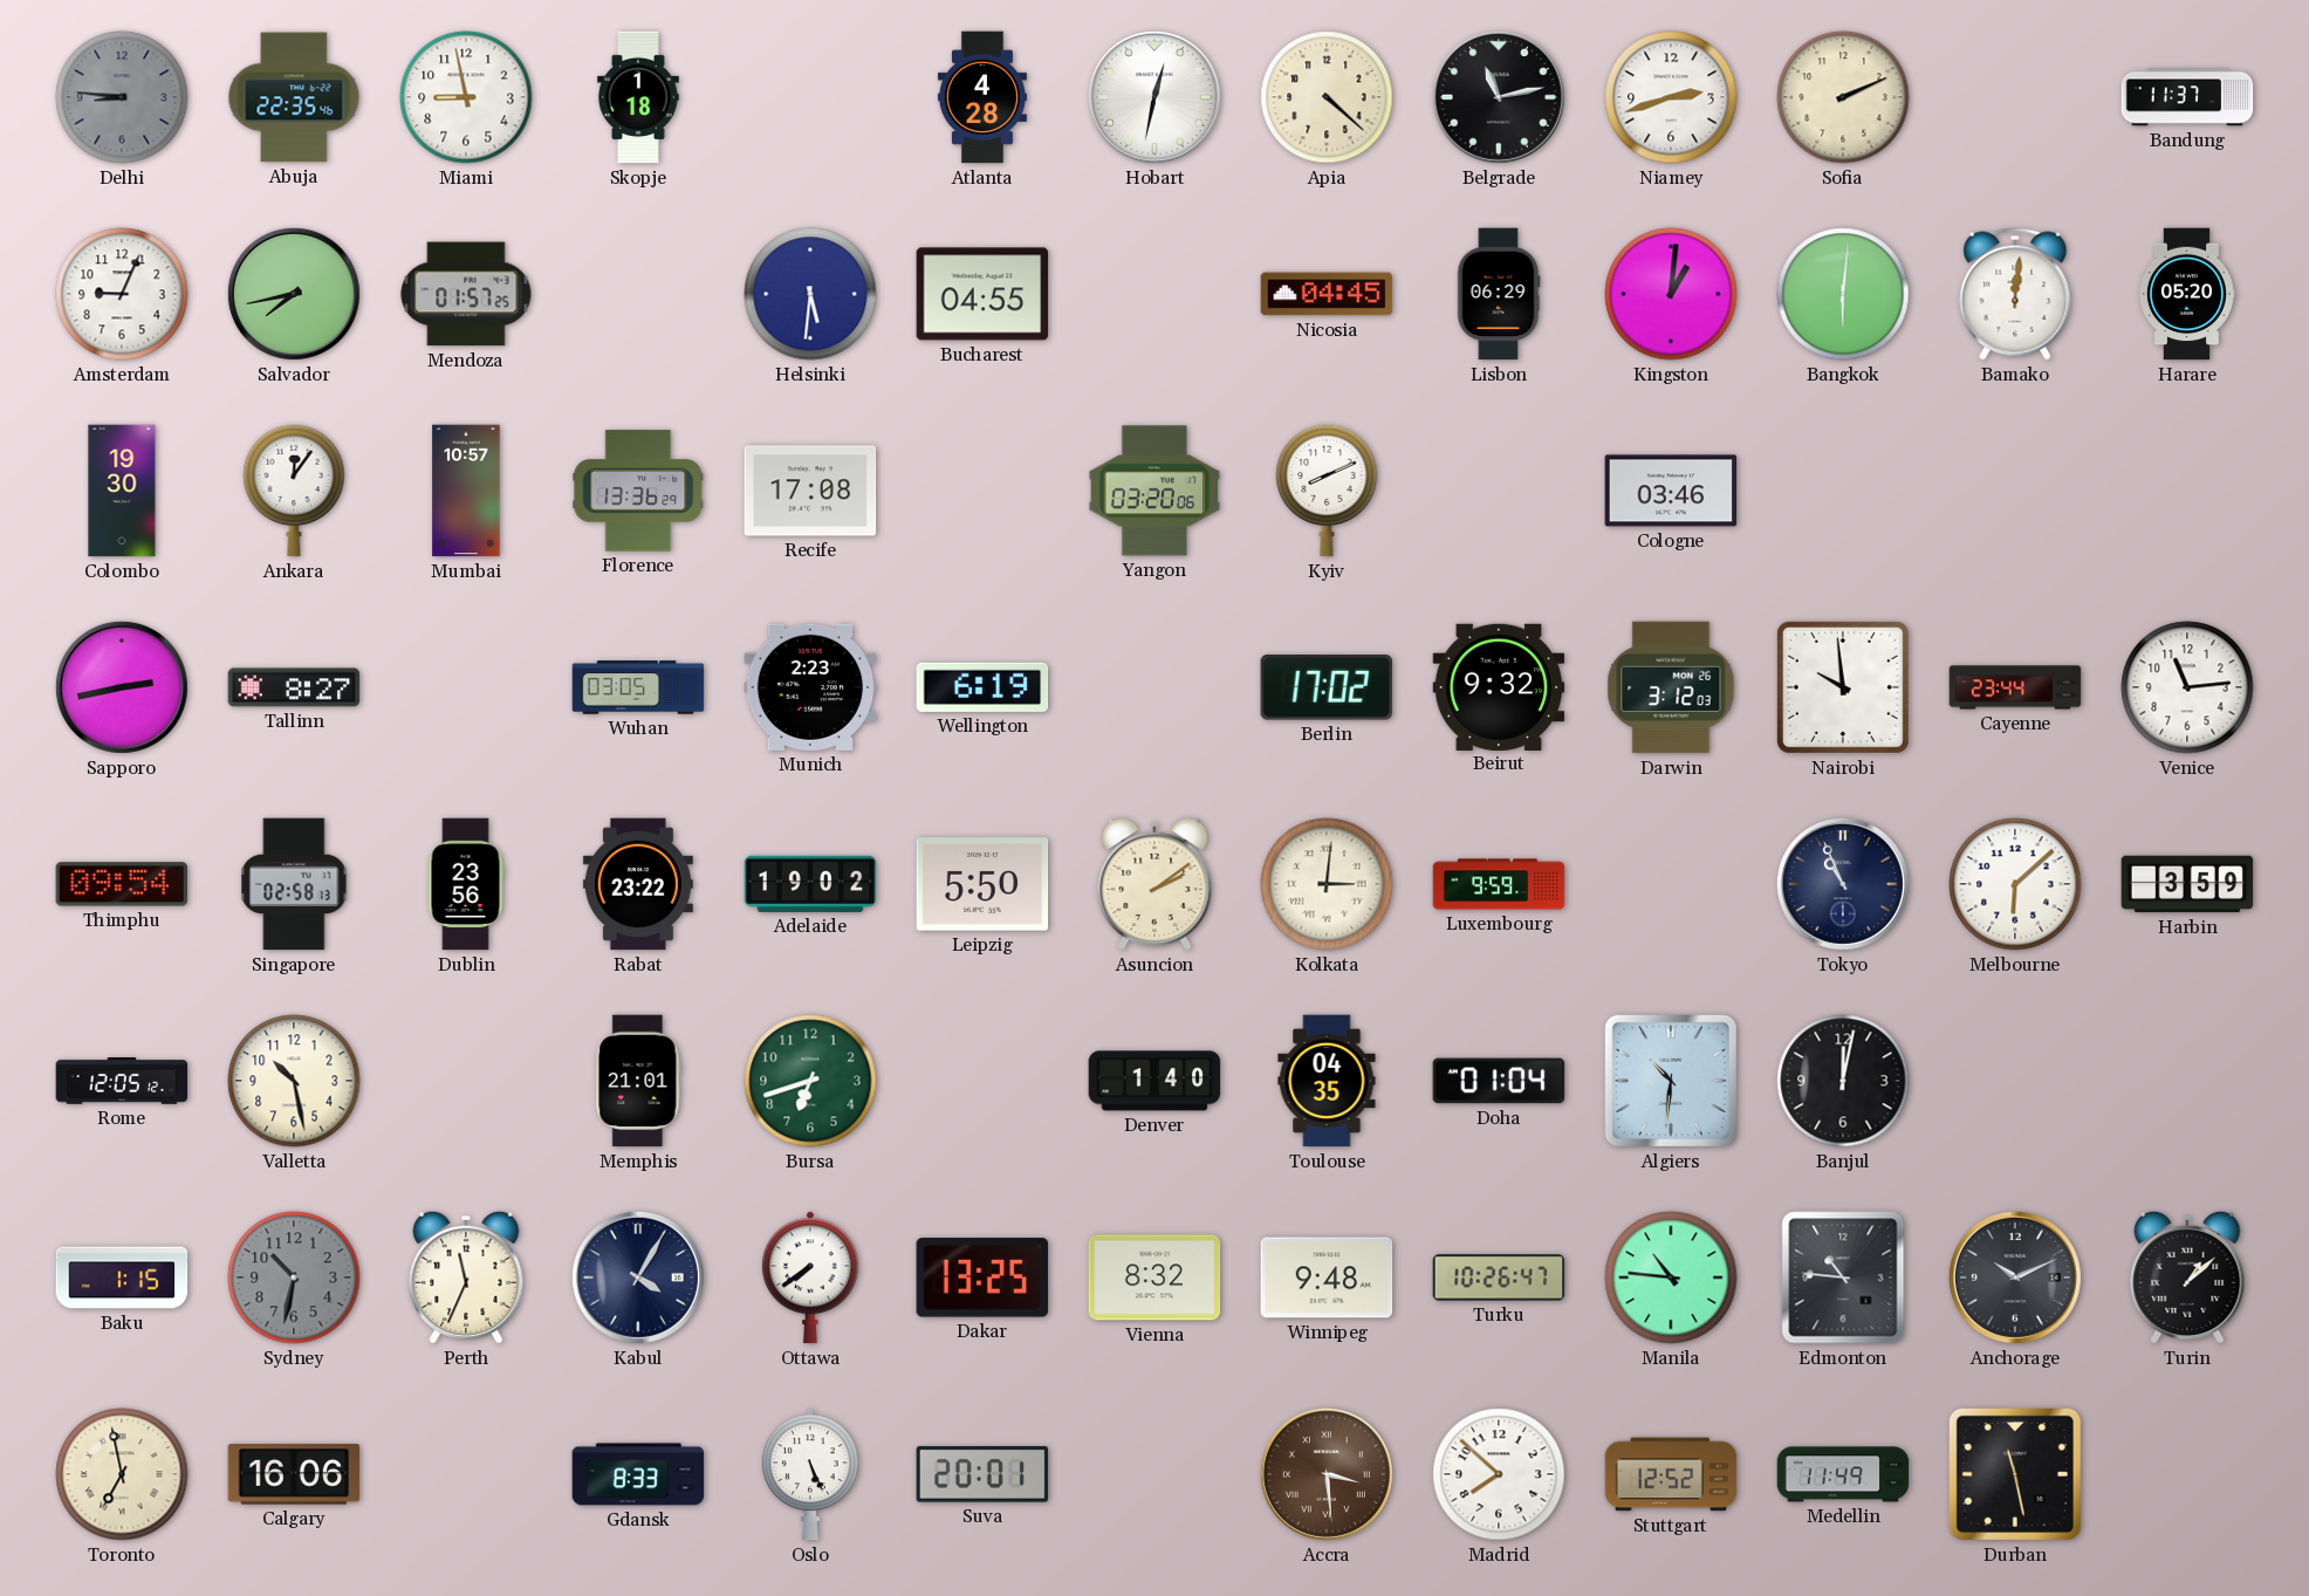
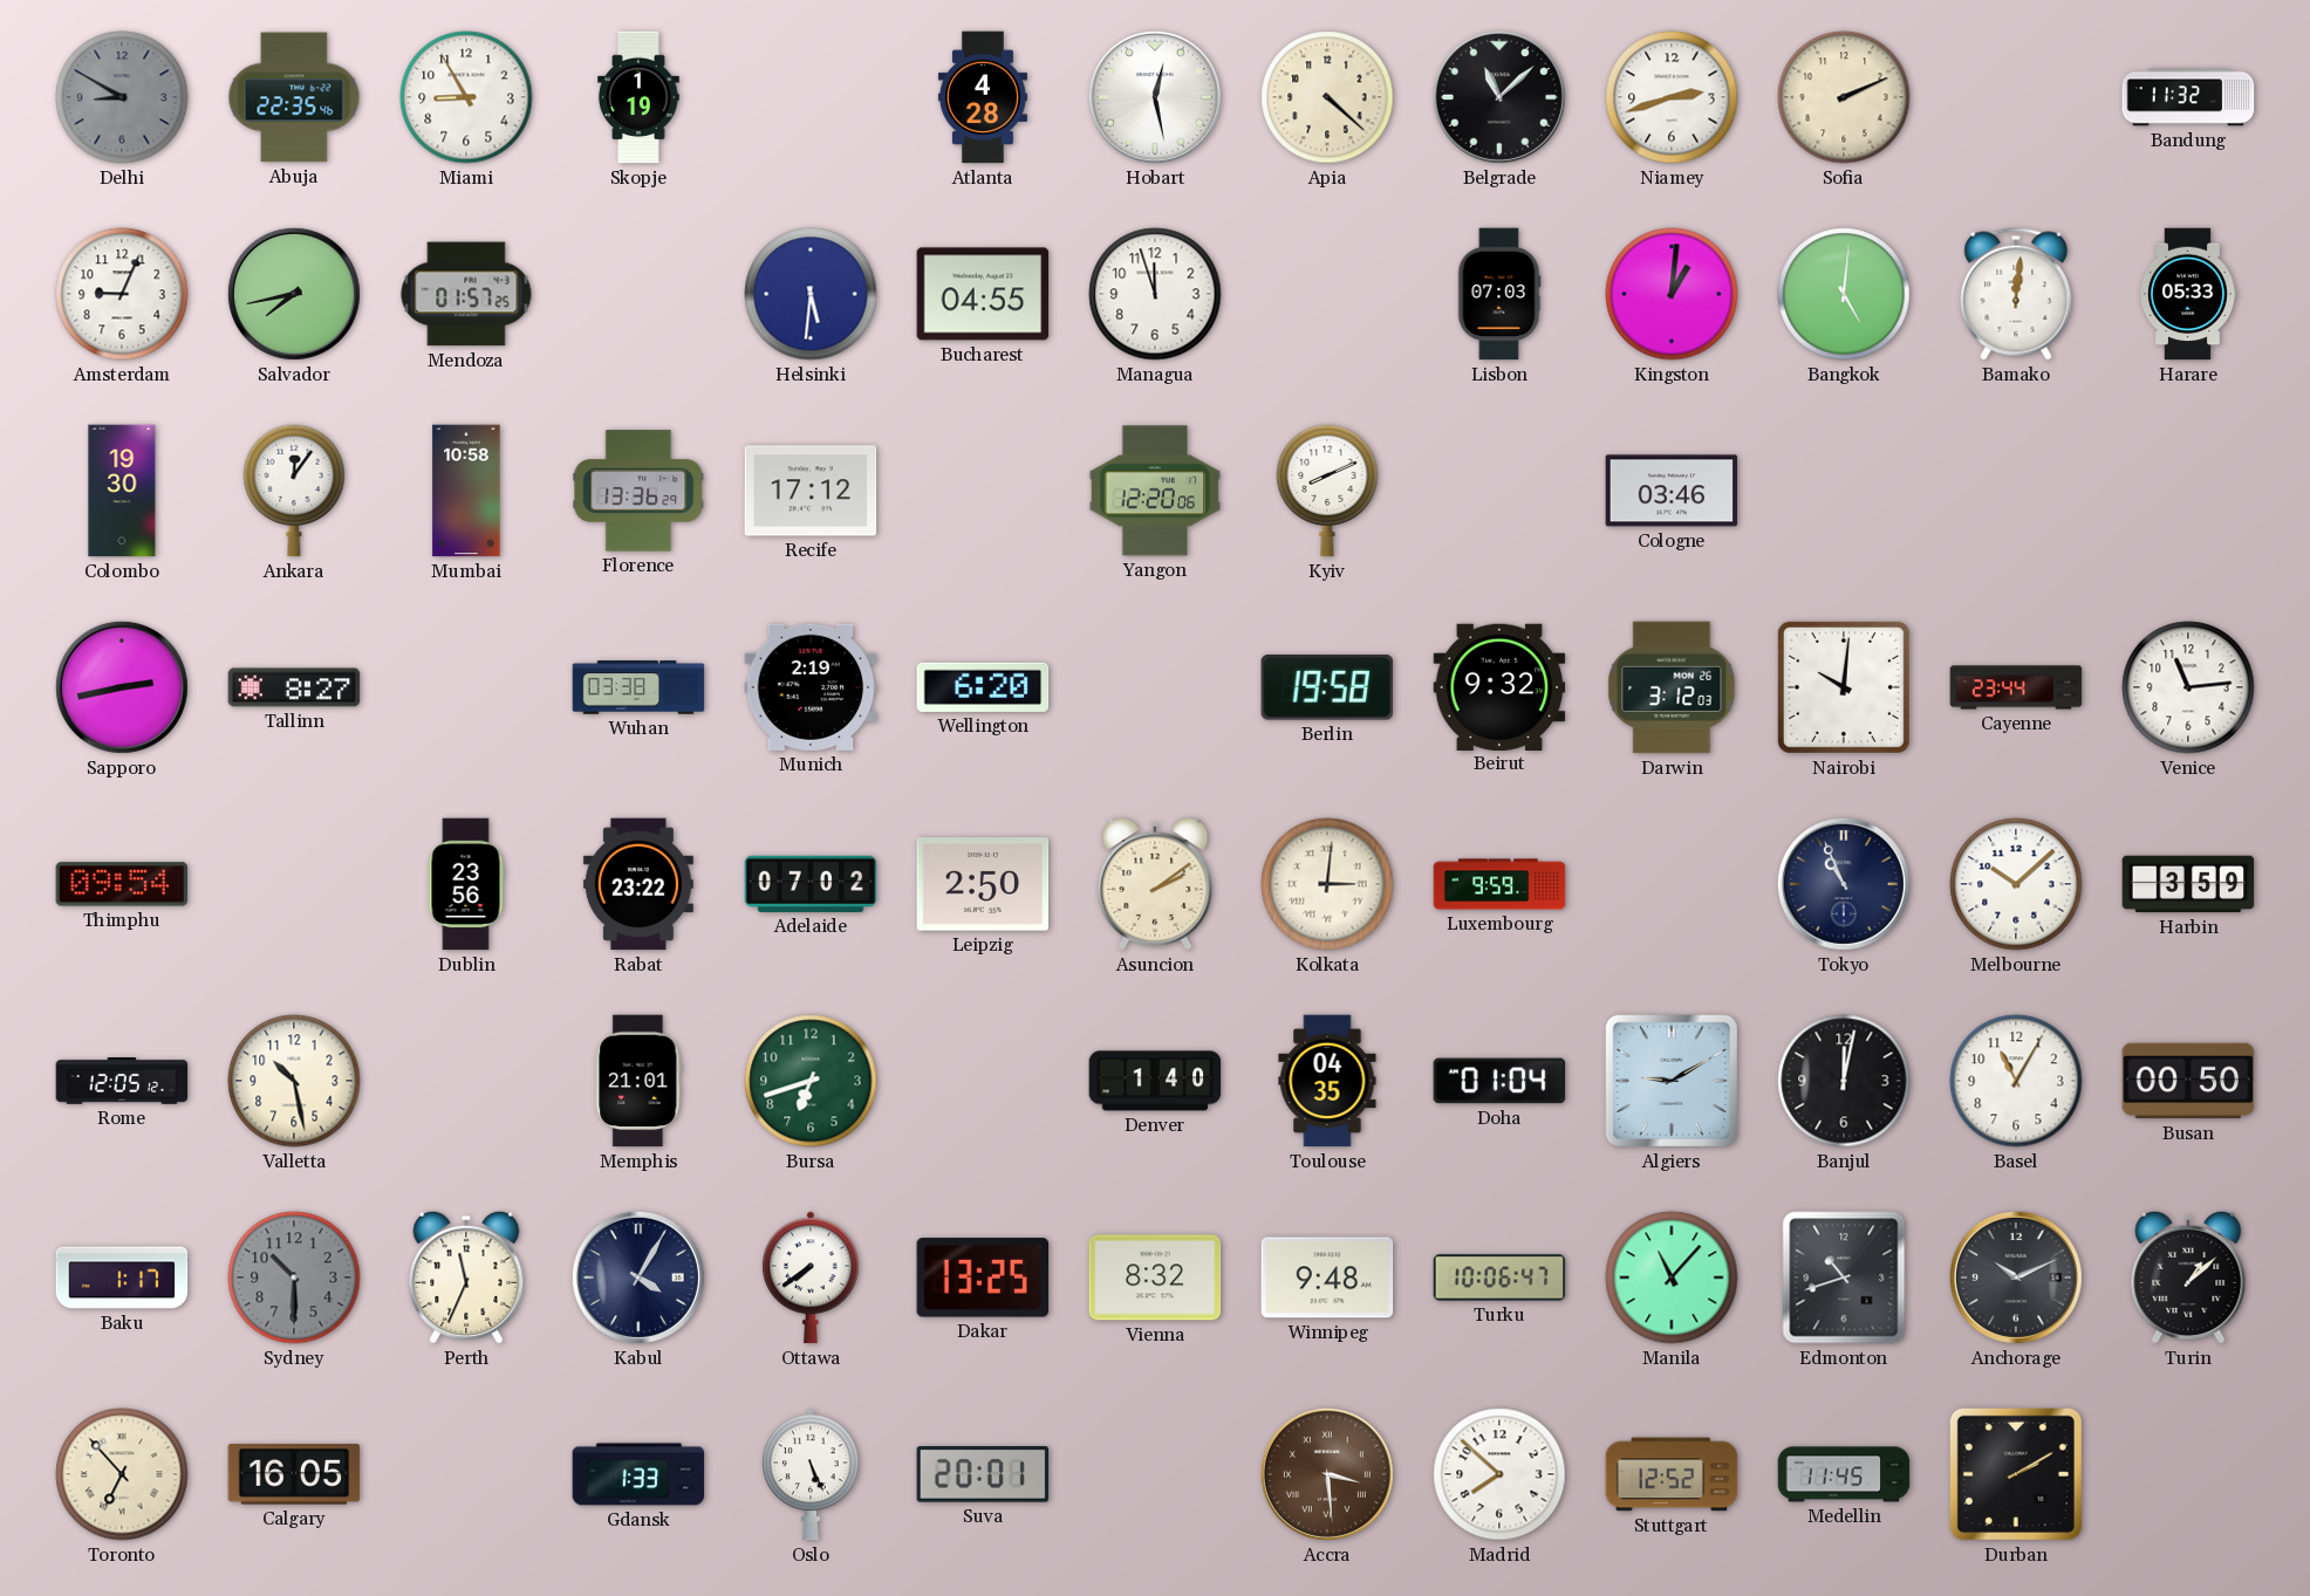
Delhi: 8:46 -> 8:50
Miami: 8:58 -> 8:55
Skopje: 1:18 -> 1:19
Hobart: 12:32 -> 12:28
Belgrade: 11:13 -> 11:08
Bandung: 11:37 -> 11:32
Managua: none -> 11:57
Nicosia: 04:45 -> none
Lisbon: 06:29 -> 07:03
Bangkok: 6:01 -> 5:01
Harare: 05:20 -> 05:33
Mumbai: 10:57 -> 10:58
Recife: 17:08 -> 17:12
Yangon: 03:20 -> 12:20
Wuhan: 03:05 -> 03:38
Munich: 2:23 -> 2:19
Wellington: 6:19 -> 6:20
Berlin: 17:02 -> 19:58
Nairobi: 9:59 -> 10:01
Singapore: 02:58 -> none
Adelaide: 19:02 -> 07:02
Leipzig: 5:50 -> 2:50
Melbourne: 6:08 -> 10:08
Algiers: 10:31 -> 9:10
Basel: none -> 11:05
Busan: none -> 00:50
Baku: 1:15 -> 1:17
Sydney: 10:32 -> 10:30
Turku: 10:26 -> 10:06
Manila: 10:46 -> 11:07
Edmonton: 10:46 -> 10:42
Toronto: 6:58 -> 6:53
Calgary: 16:06 -> 16:05
Gdansk: 8:33 -> 1:33
Medellin: 11:49 -> 11:45
Durban: 11:28 -> 2:10
